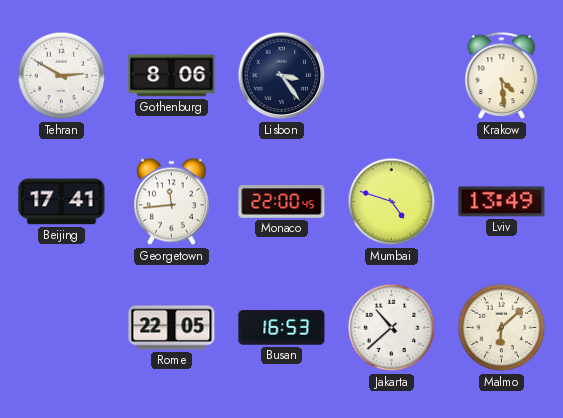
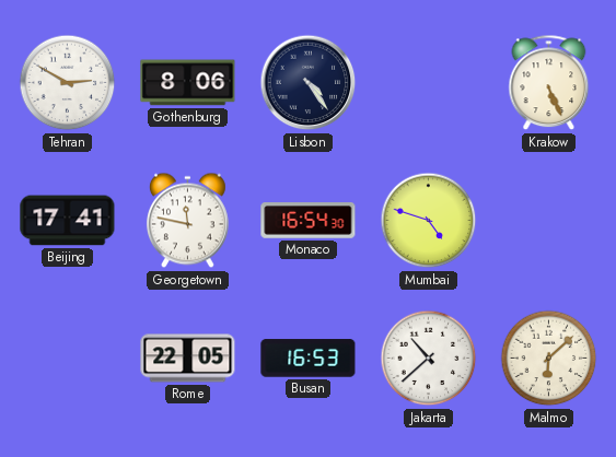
Lisbon: 3:24 -> 4:24
Krakow: 4:29 -> 5:26
Georgetown: 11:44 -> 11:47
Monaco: 22:00 -> 16:54
Lviv: 13:49 -> none
